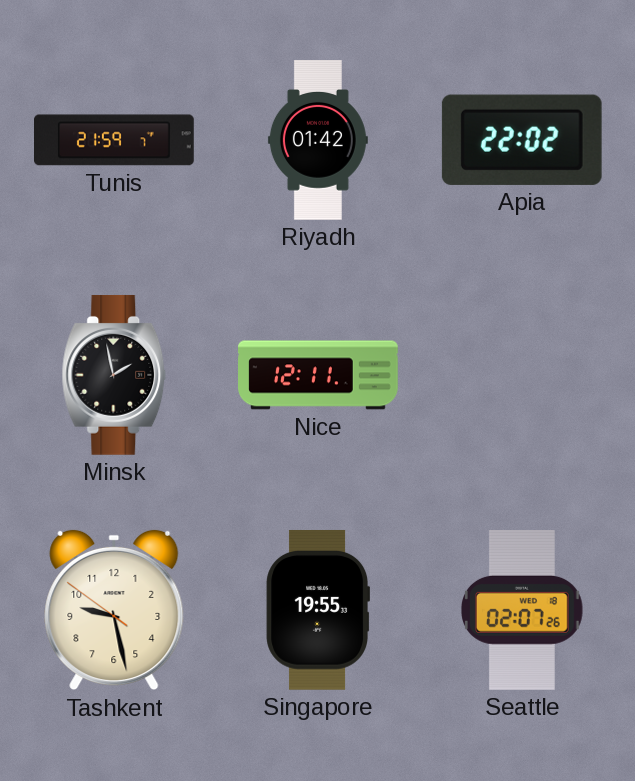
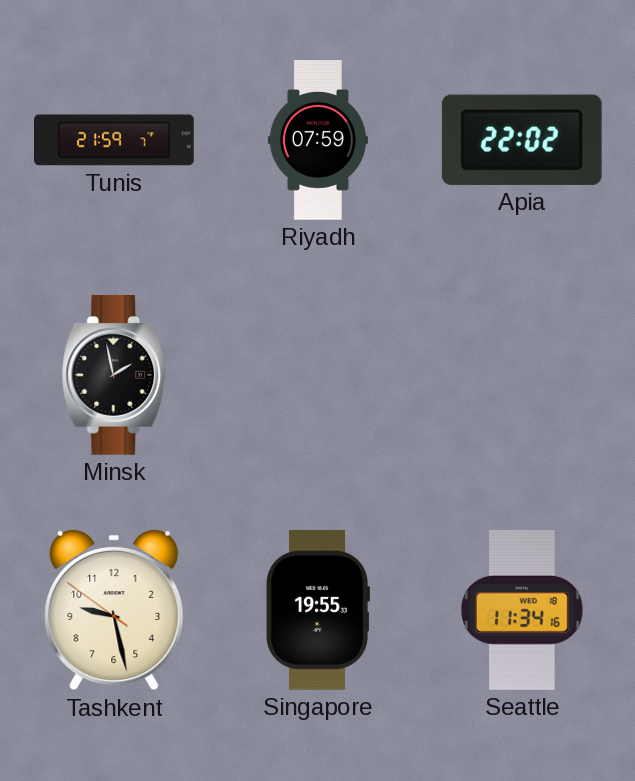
Riyadh: 01:42 -> 07:59
Nice: 12:11 -> none
Seattle: 02:07 -> 11:34
